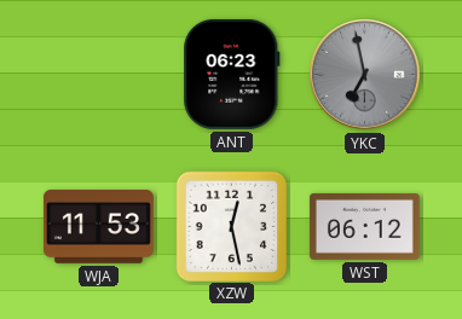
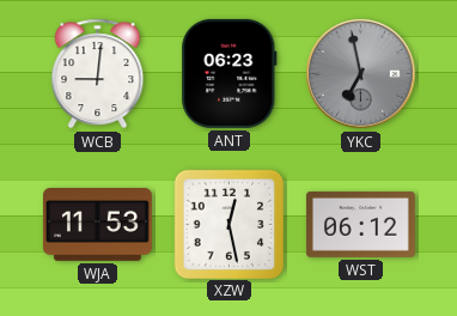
WCB: none -> 9:01
